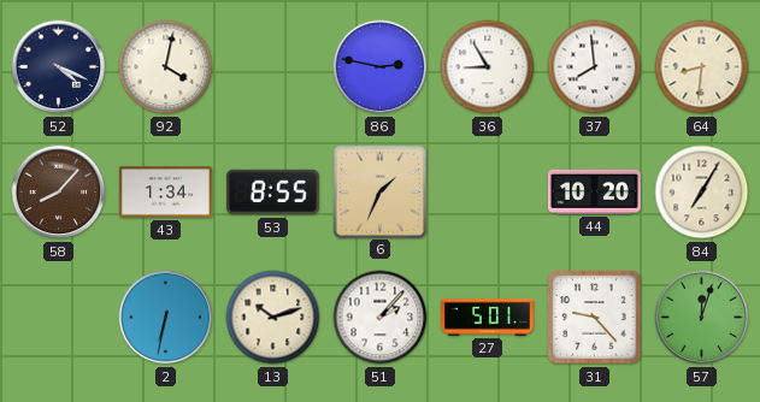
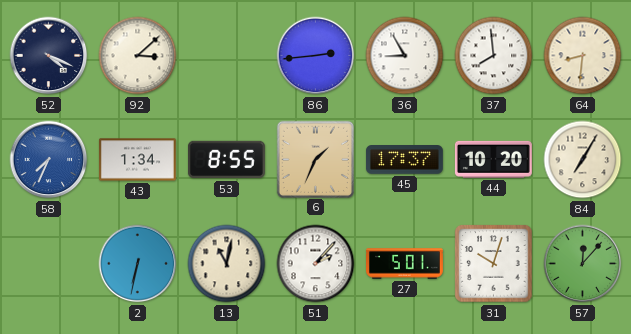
92: 4:02 -> 3:08
86: 2:47 -> 2:44
58: 8:07 -> 7:34
58 dial: brown -> blue
45: none -> 17:37
13: 10:12 -> 11:02
31: 9:23 -> 10:03
57: 12:03 -> 12:07
